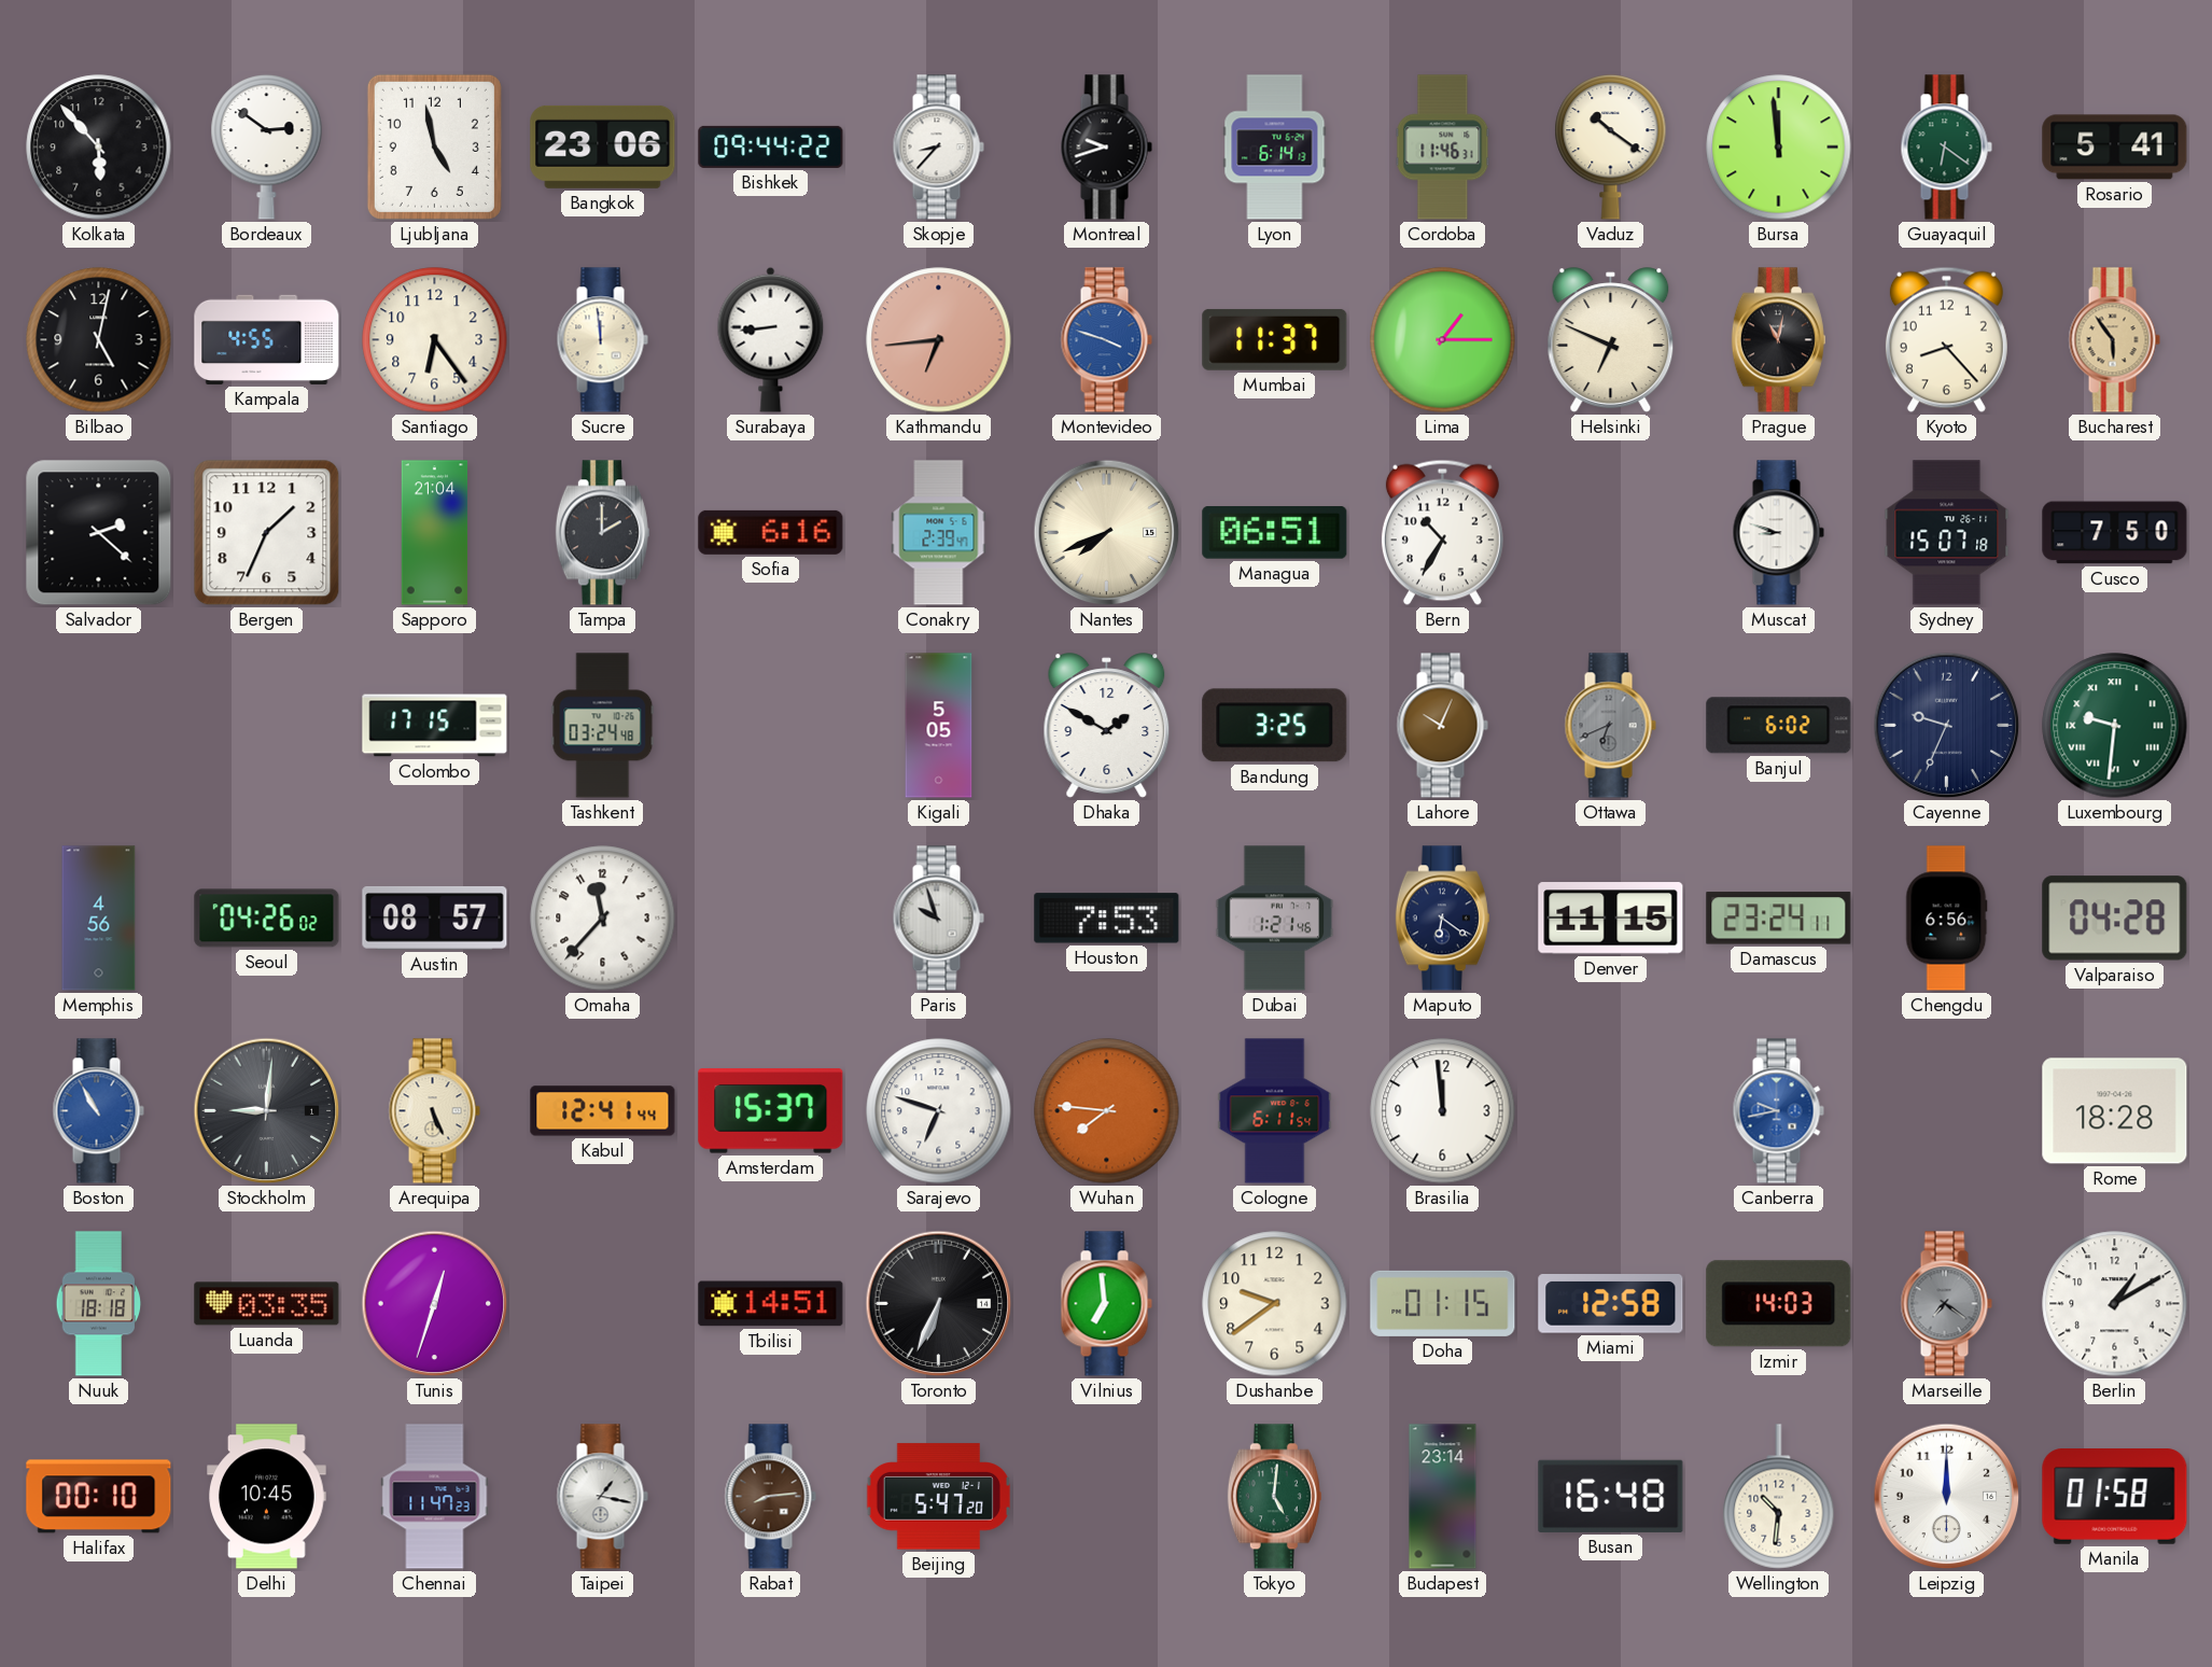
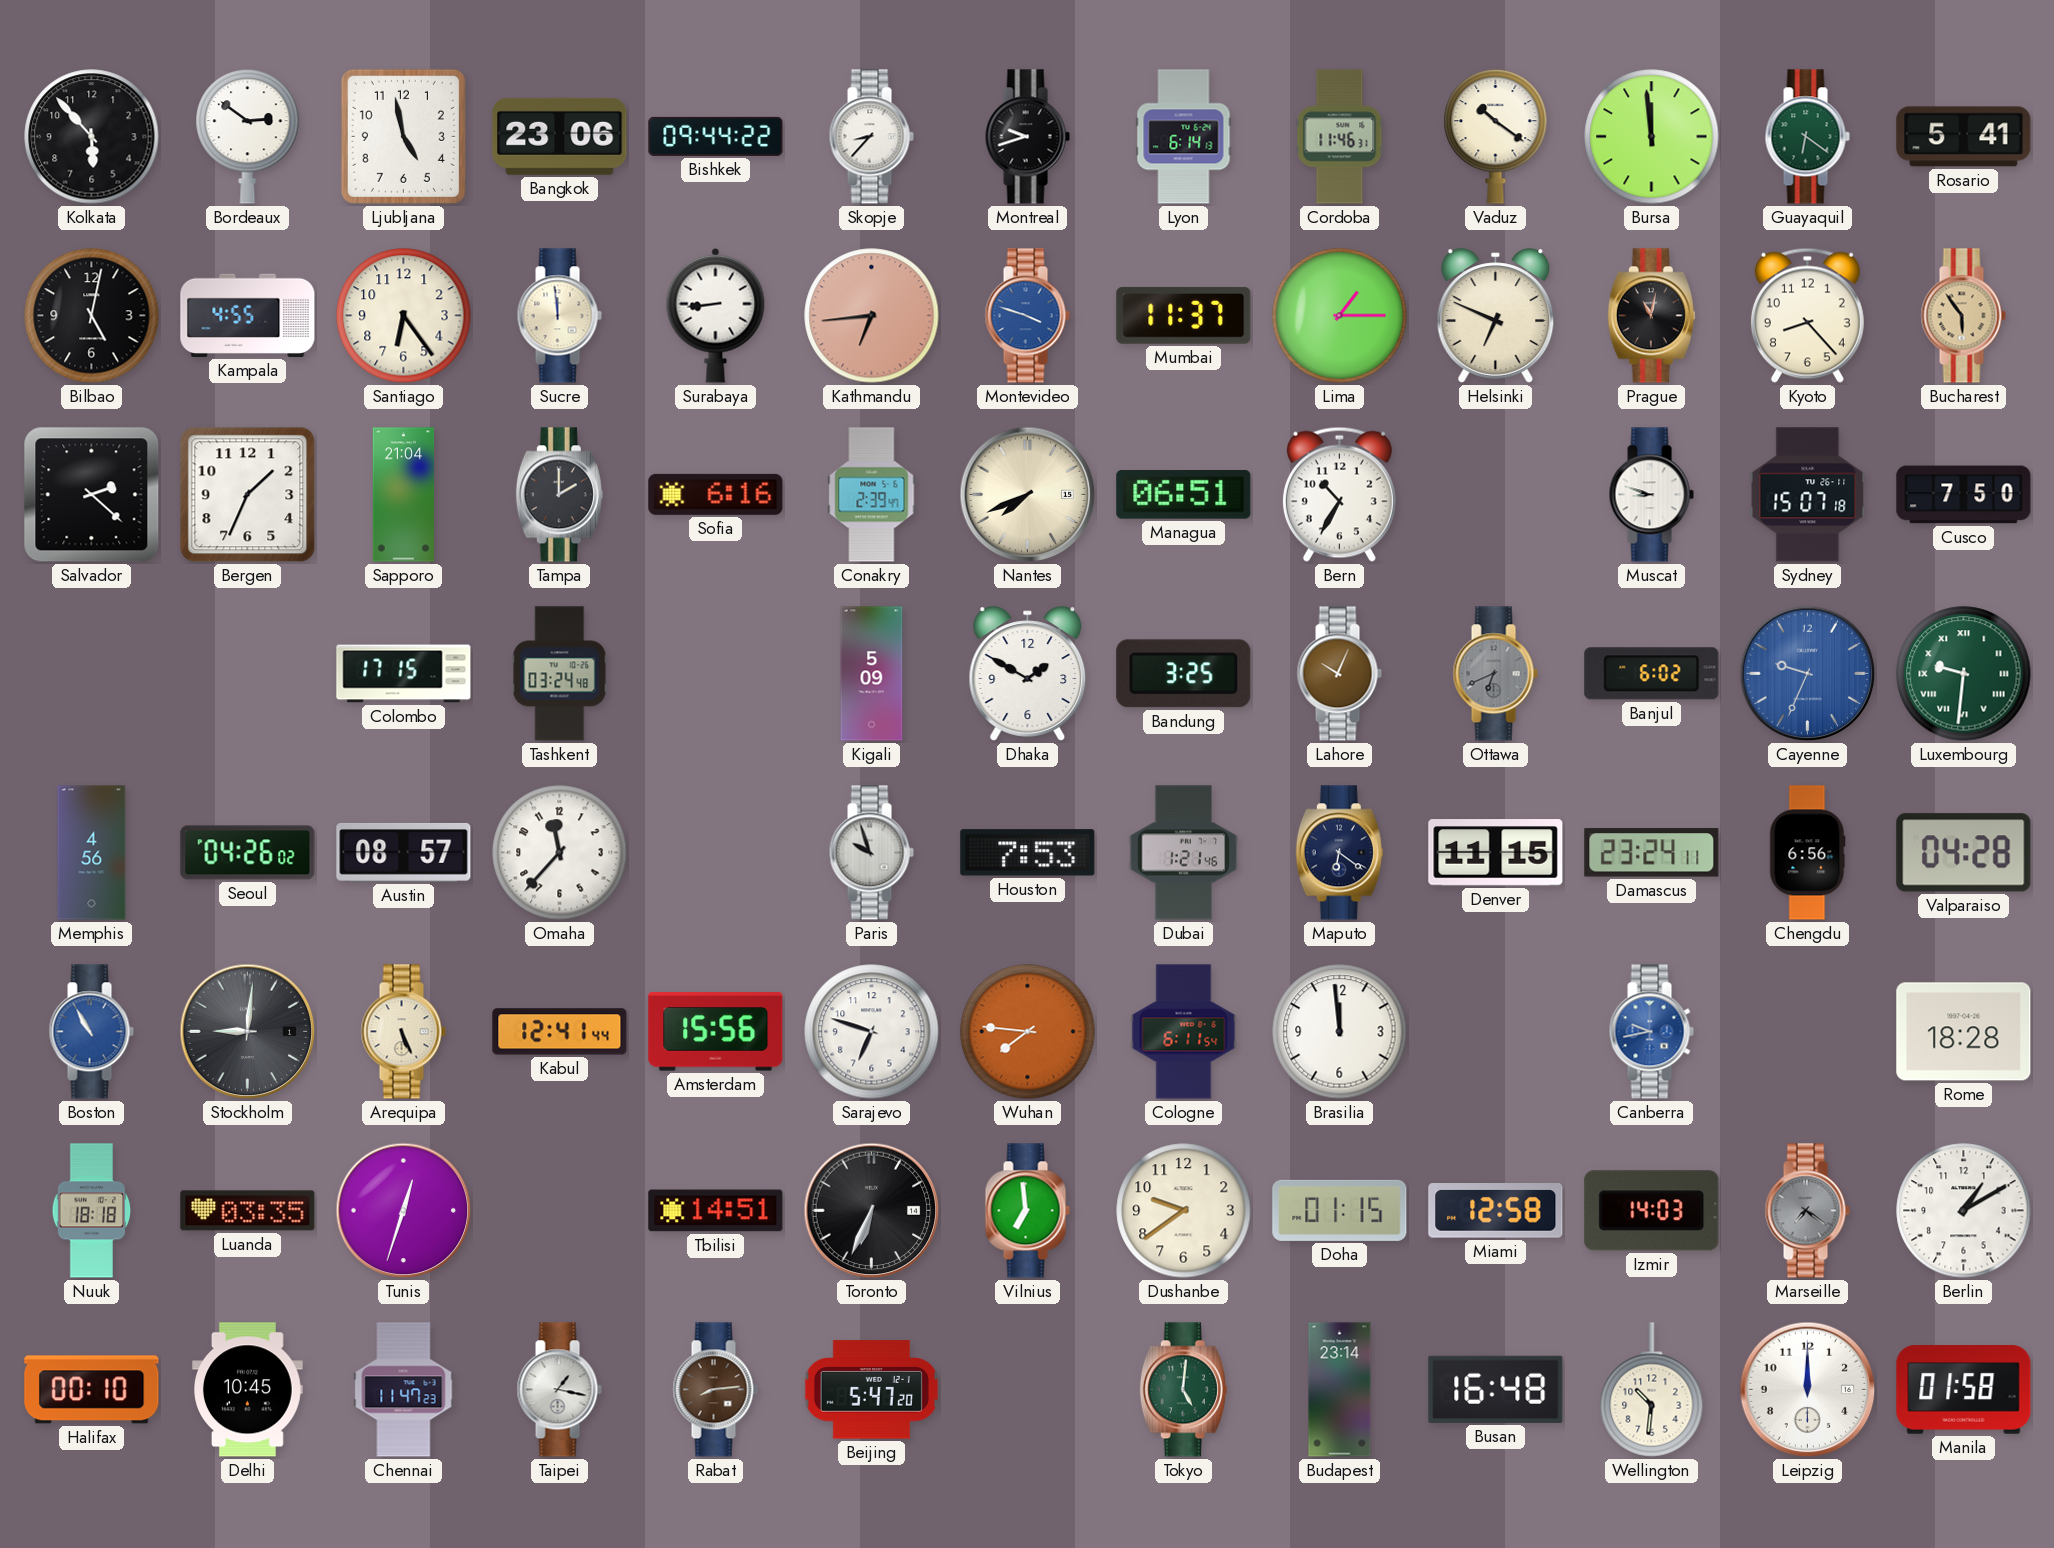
Kigali: 5:05 -> 5:09
Cayenne dial: navy -> blue
Amsterdam: 15:37 -> 15:56
